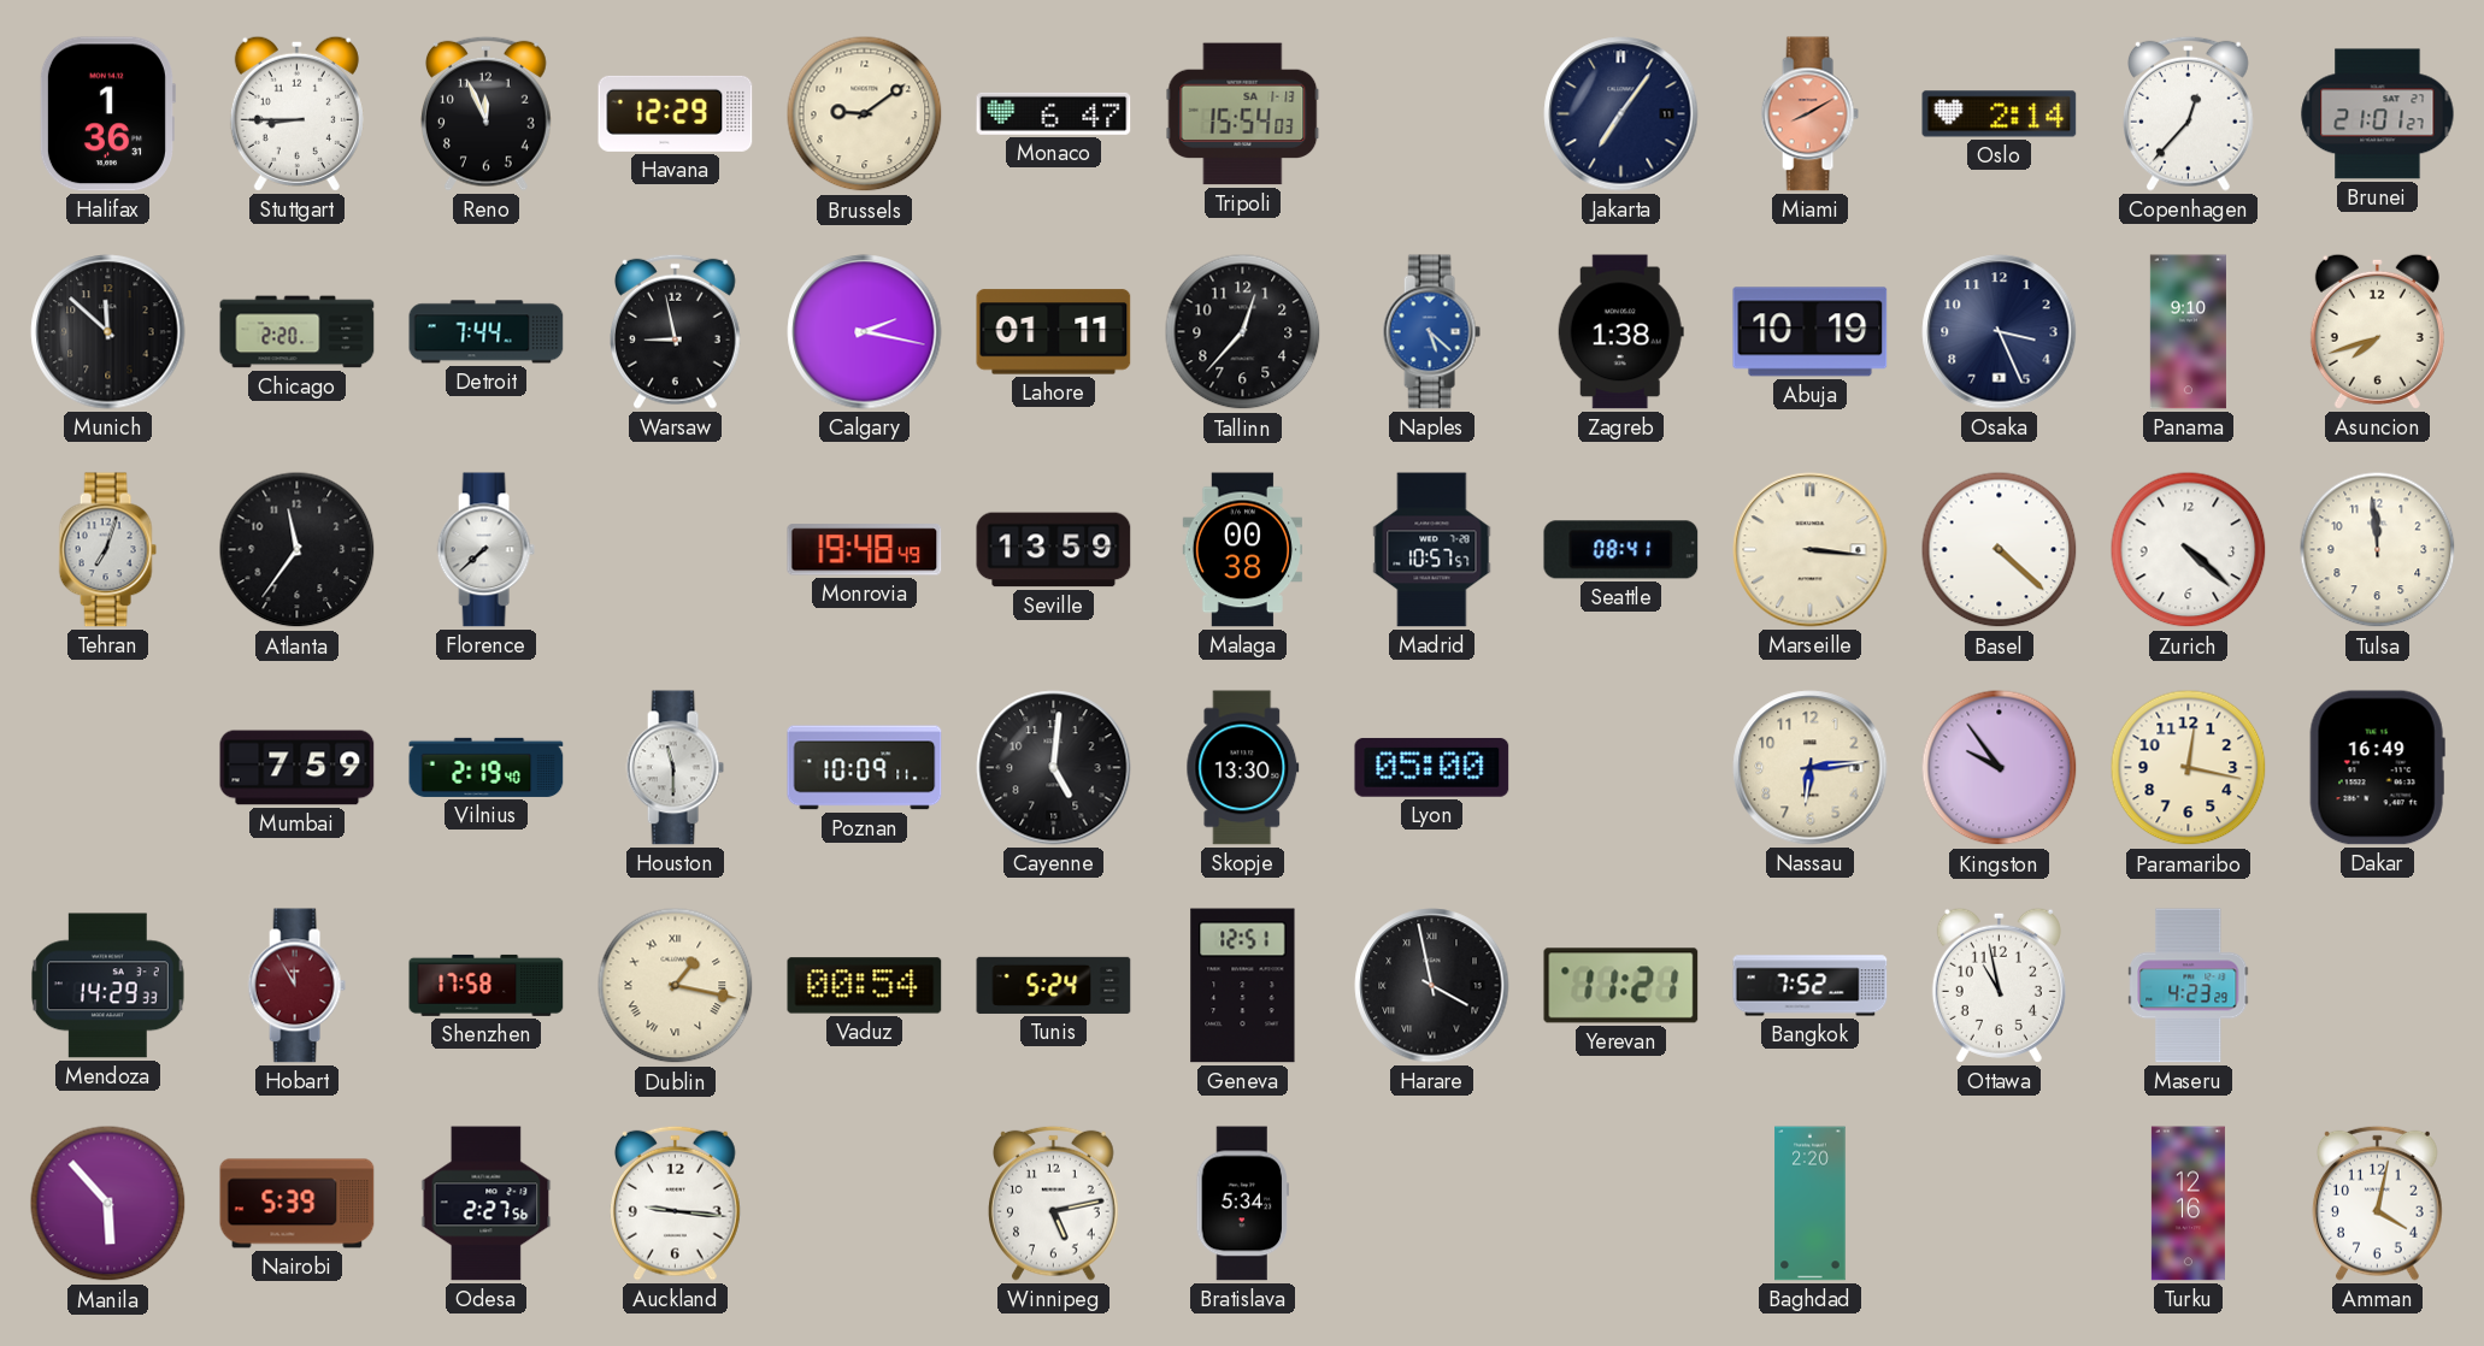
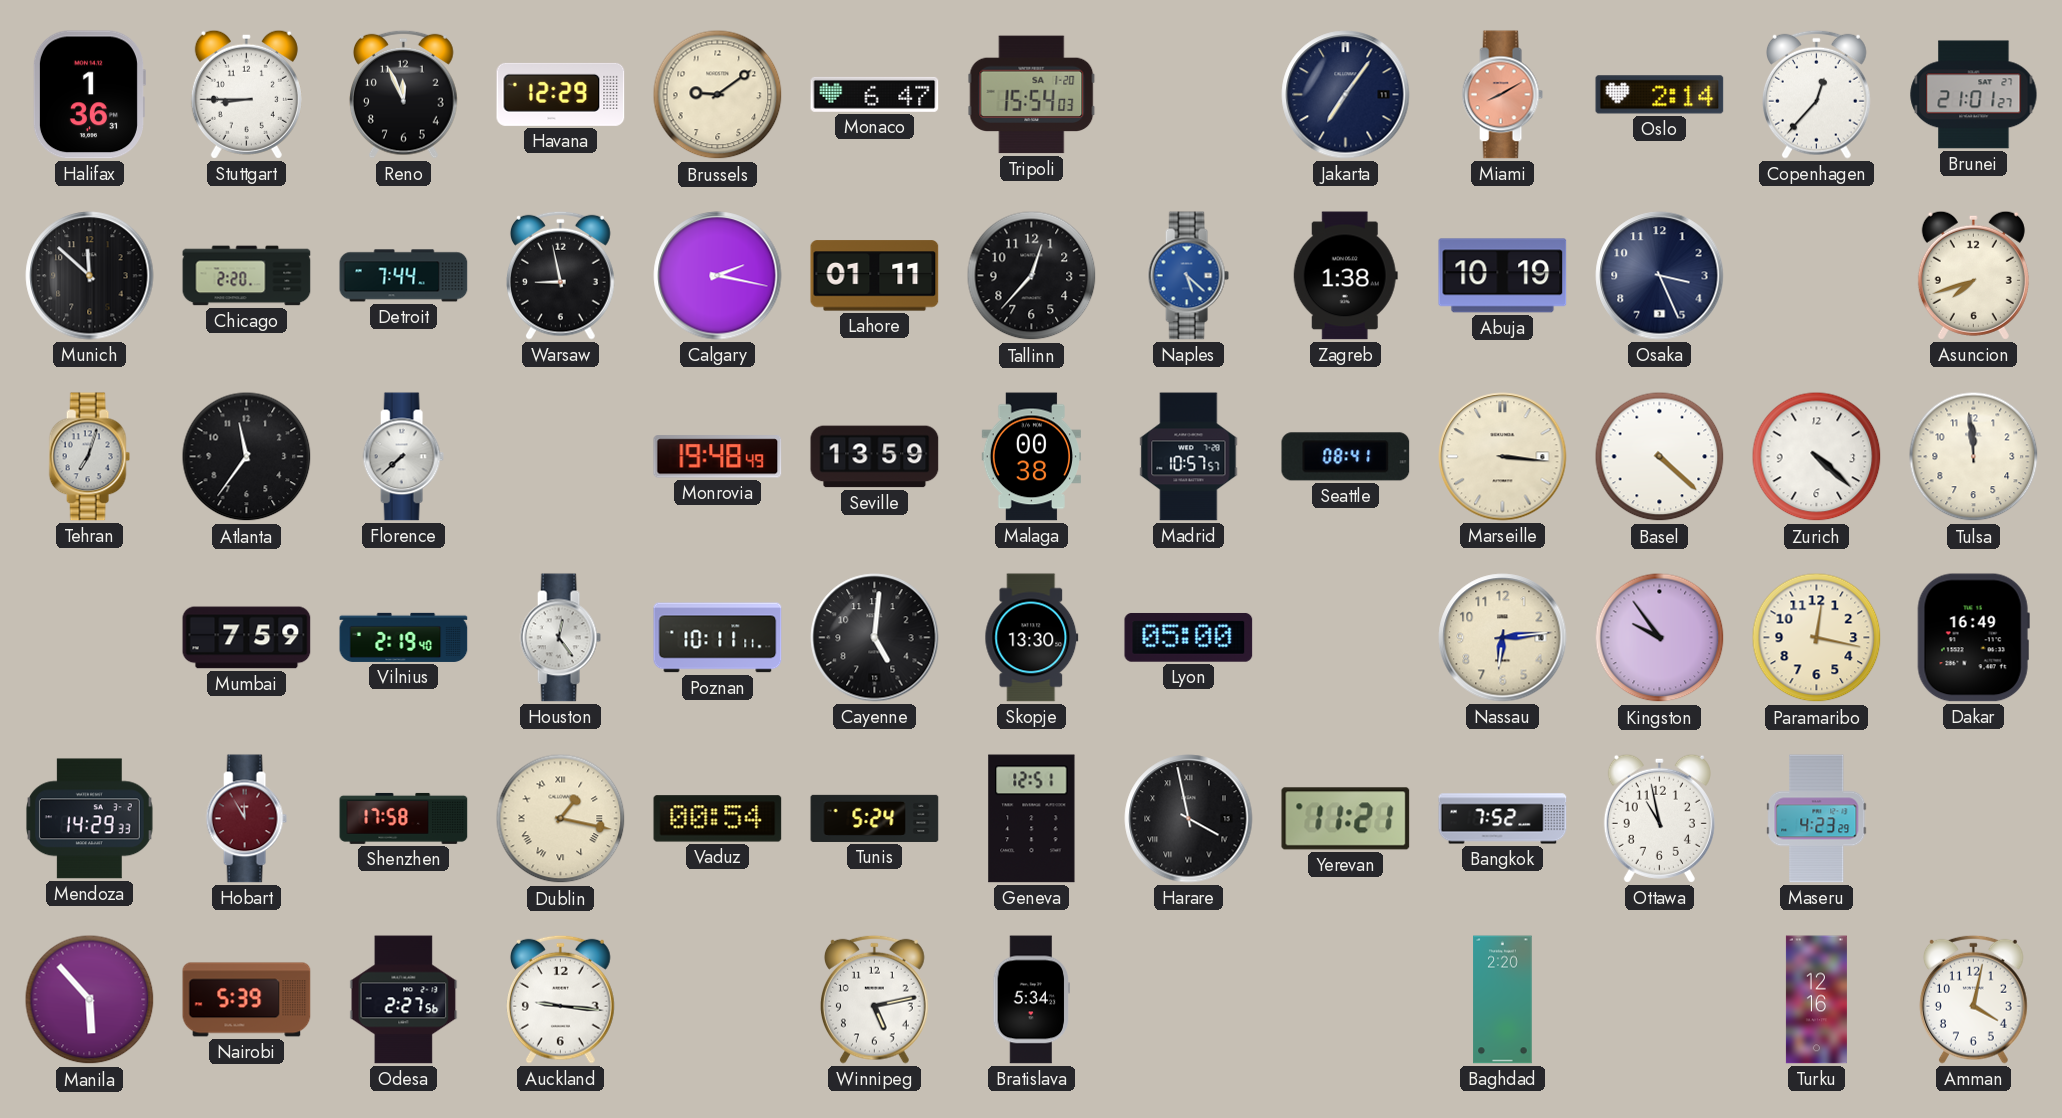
Tripoli date: SA 1-13 -> SA 1-20
Panama: 9:10 -> none
Houston: 11:30 -> 12:24
Poznan: 10:09 -> 10:11
